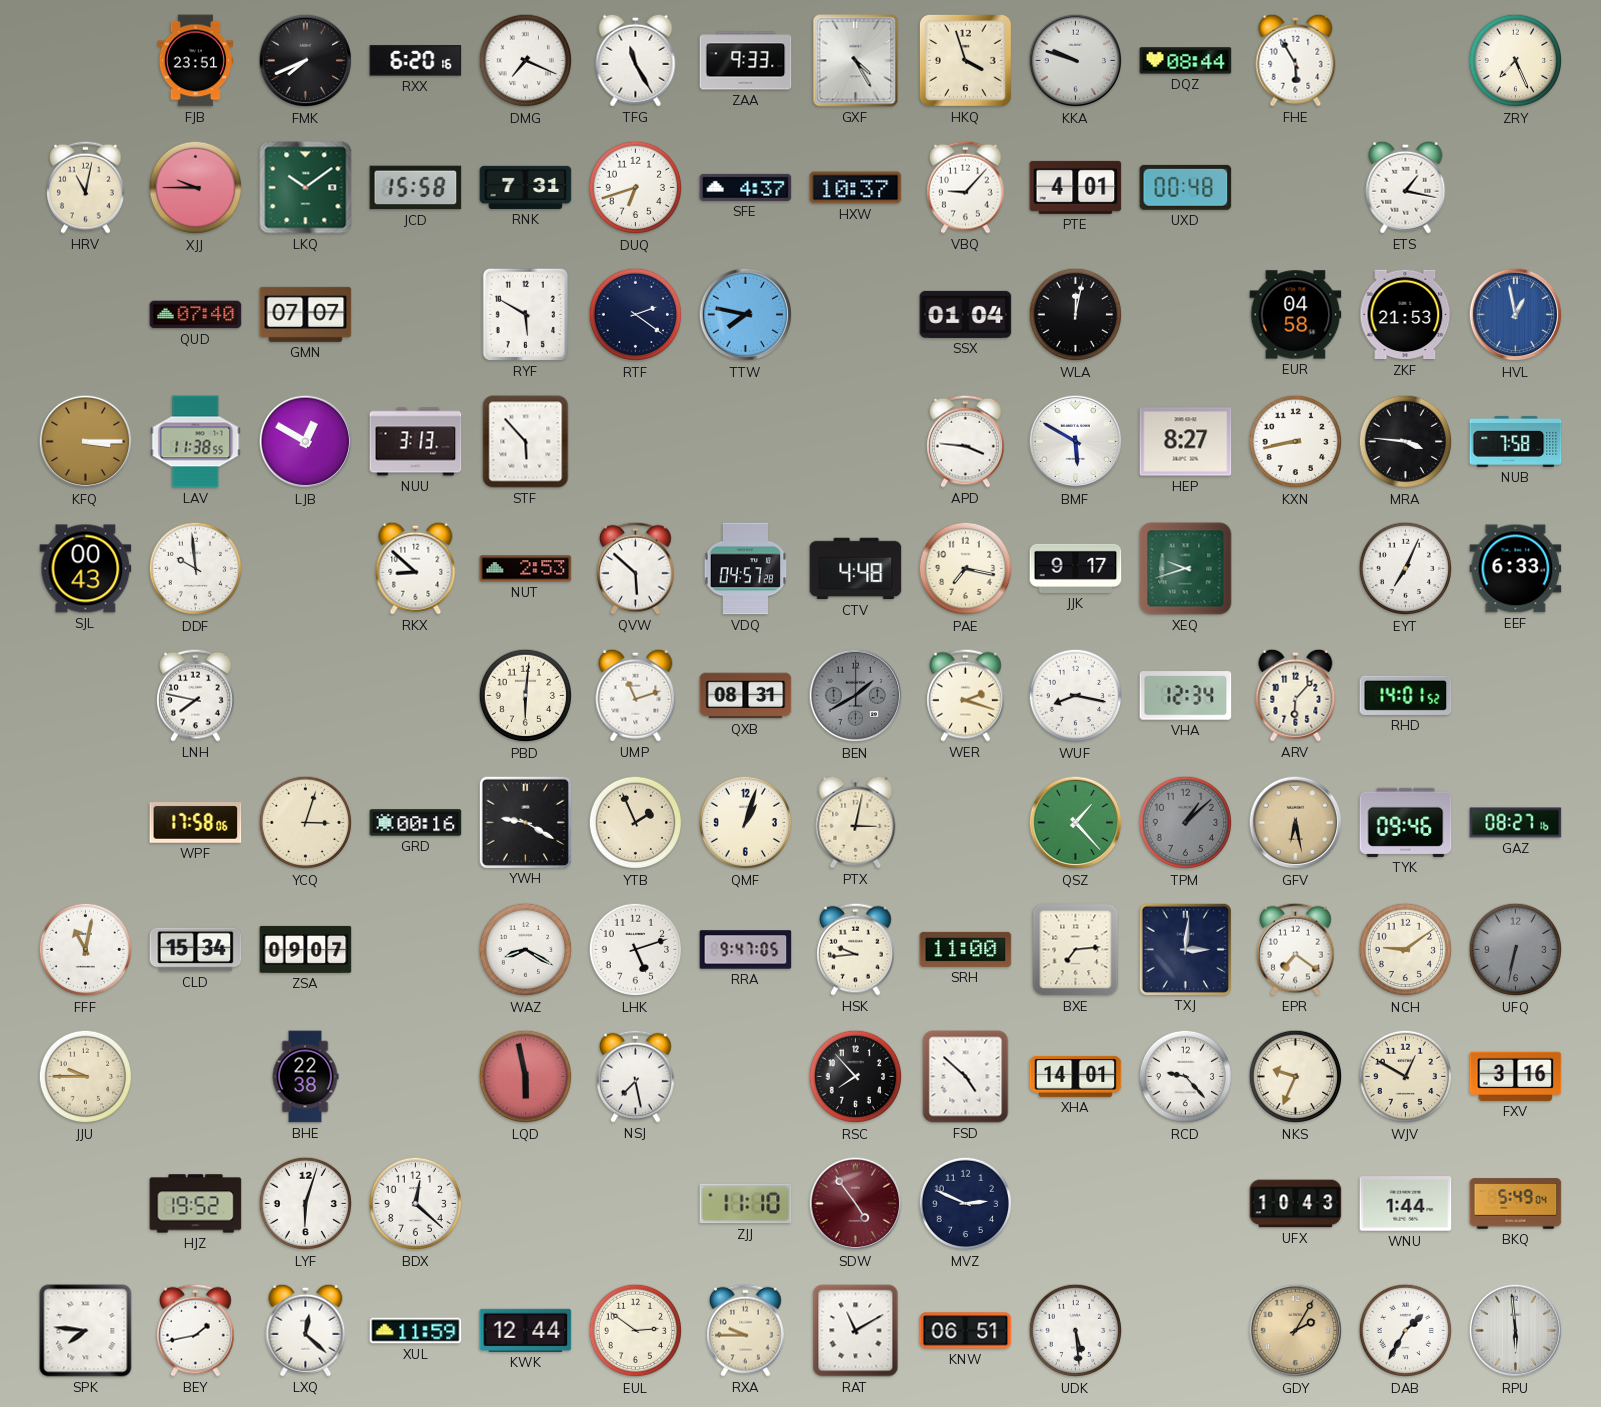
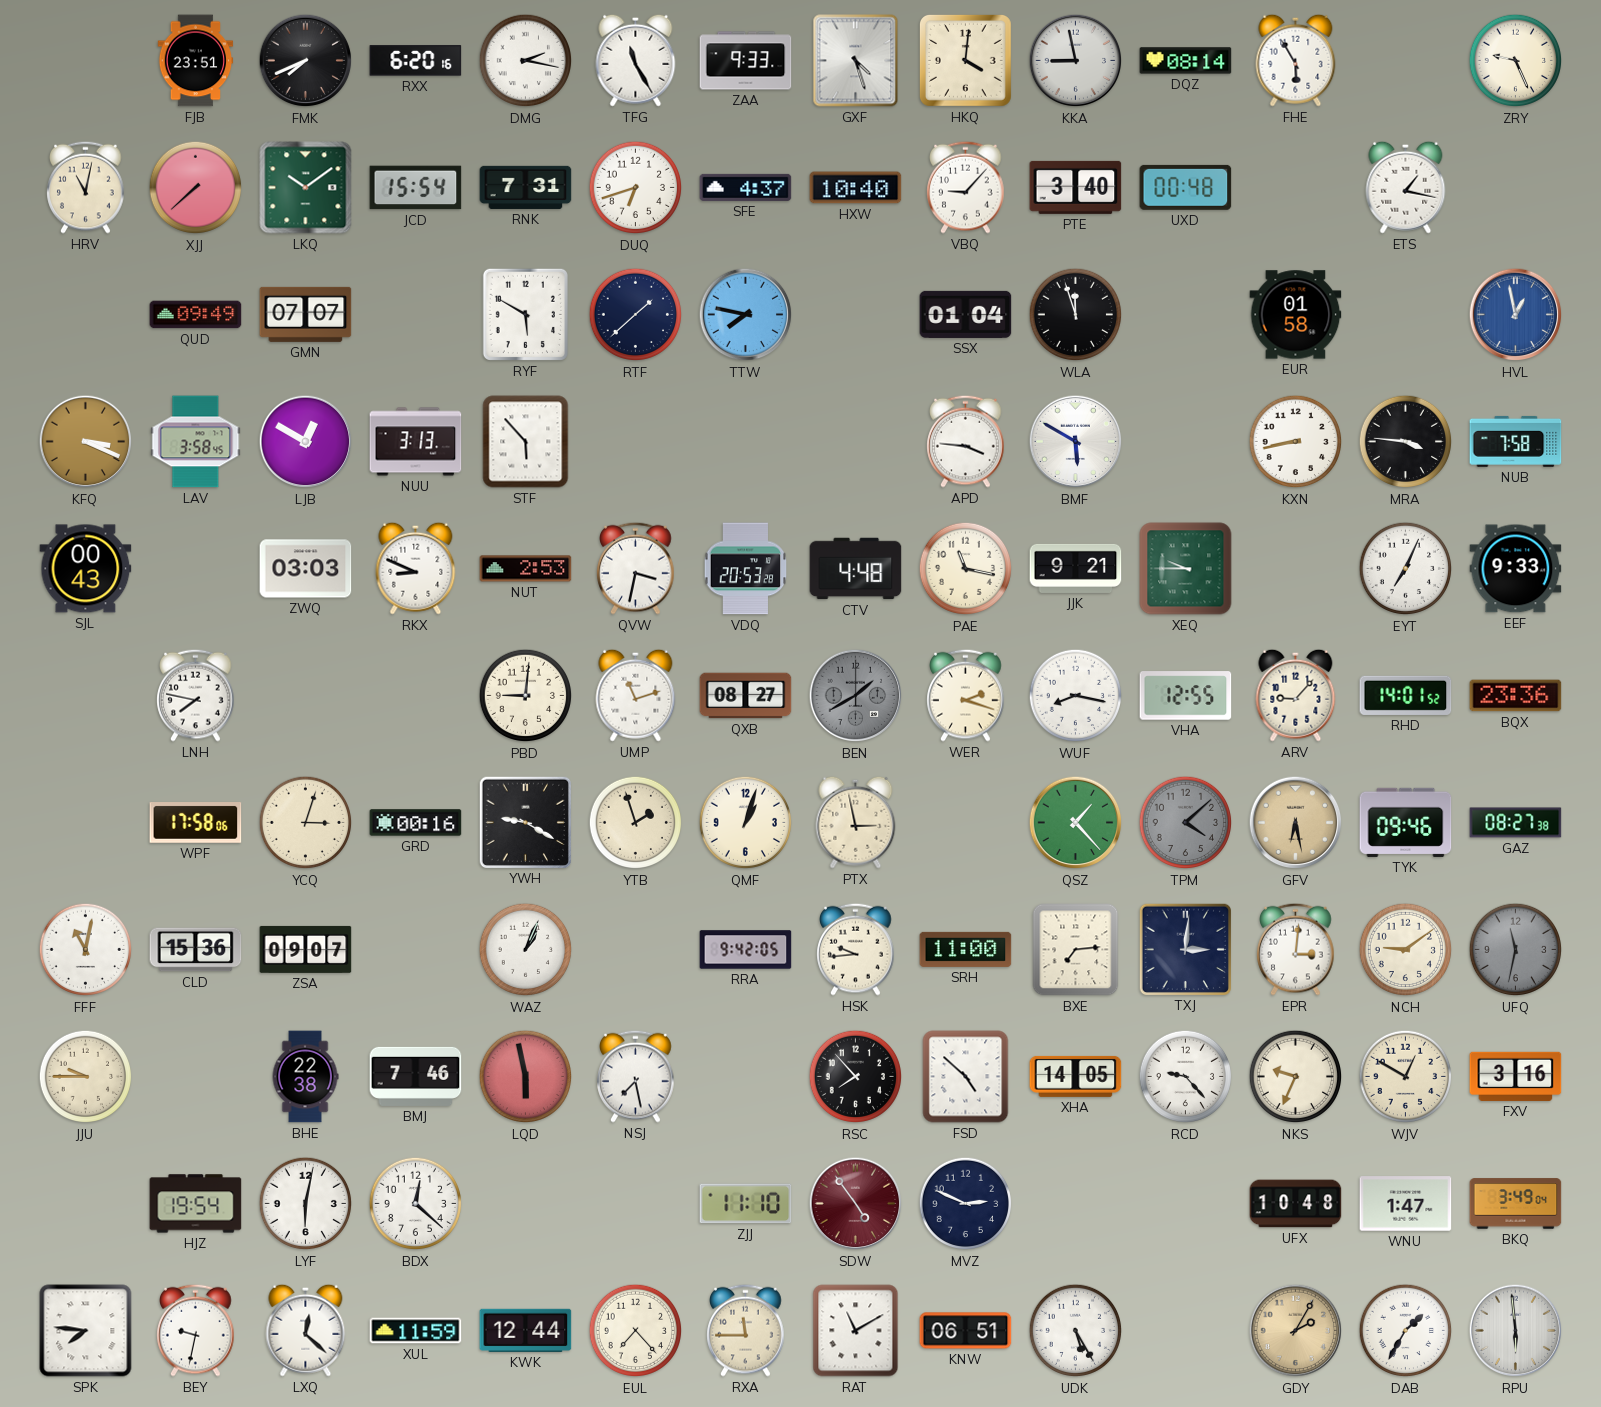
DMG: 7:19 -> 2:17
GXF: 4:25 -> 4:27
HKQ: 3:57 -> 4:01
KKA: 9:48 -> 8:58
DQZ: 08:44 -> 08:14
ZRY: 7:26 -> 9:26
XJJ: 9:45 -> 7:38
JCD: 15:58 -> 15:54
HXW: 10:37 -> 10:40
PTE: 4:01 -> 3:40
QUD: 07:40 -> 09:49
RTF: 2:21 -> 1:38
WLA: 12:02 -> 11:57
EUR: 04:58 -> 01:58
ZKF: 21:53 -> none
KFQ: 3:15 -> 3:19
LAV: 11:38 -> 3:58
HEP: 8:27 -> none
DDF: 9:59 -> none
ZWQ: none -> 03:03
RKX: 8:52 -> 8:49
QVW: 5:52 -> 3:32
VDQ: 04:57 -> 20:53
PAE: 7:17 -> 11:17
JJK: 9:17 -> 9:21
XEQ: 9:42 -> 9:45
EEF: 6:33 -> 9:33
PBD: 6:01 -> 9:01
QXB: 08:31 -> 08:27
VHA: 12:34 -> 12:55
ARV: 6:07 -> 9:07
BQX: none -> 23:36
YTB: 1:56 -> 1:57
PTX: 3:02 -> 2:58
TPM: 1:08 -> 4:08
GAZ: 08:27:16 -> 08:27:38
CLD: 15:34 -> 15:36
WAZ: 8:20 -> 1:04
LHK: 5:12 -> none
RRA: 9:47 -> 9:42
EPR: 7:21 -> 3:01
UFQ: 6:32 -> 11:32
BMJ: none -> 7:46
XHA: 14:01 -> 14:05
HJZ: 19:52 -> 19:54
LYF: 6:03 -> 6:02
UFX: 10:43 -> 10:48
WNU: 1:44 -> 1:47
BKQ: 5:49 -> 3:49
BEY: 1:43 -> 9:32
EUL: 2:51 -> 7:23
RXA: 9:45 -> 11:45
UDK: 5:29 -> 5:25
